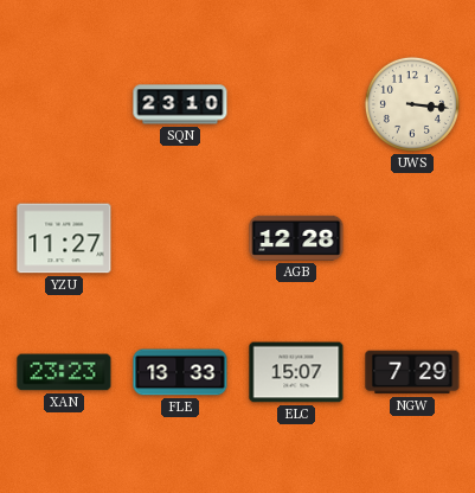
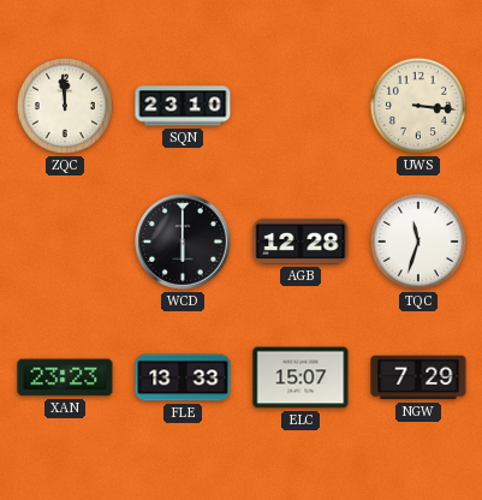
ZQC: none -> 11:59
YZU: 11:27 -> none
WCD: none -> 6:00
TQC: none -> 11:33
